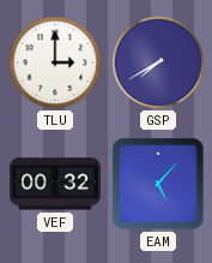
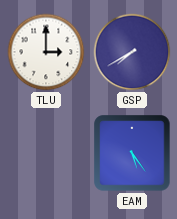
VEF: 00:32 -> none
EAM: 5:07 -> 5:24
